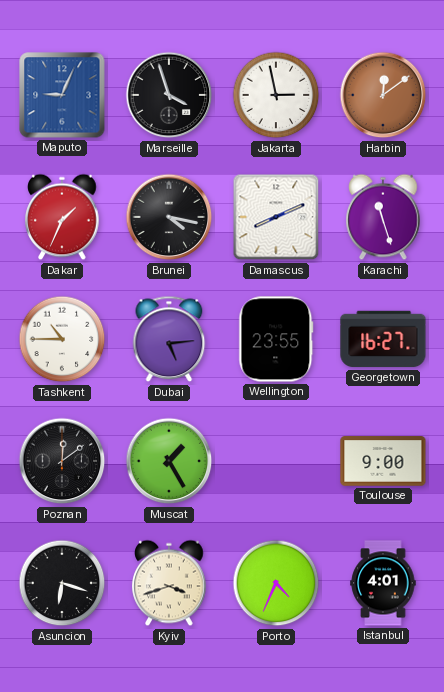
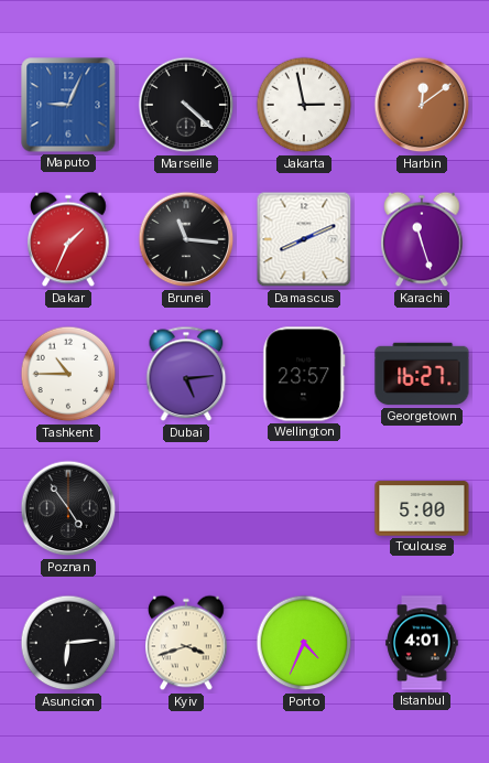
Marseille: 3:57 -> 4:22
Brunei: 4:17 -> 11:16
Wellington: 23:55 -> 23:57
Poznan: 12:09 -> 4:54
Muscat: 1:25 -> none
Toulouse: 9:00 -> 5:00
Asuncion: 6:18 -> 6:14
